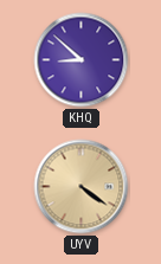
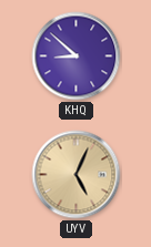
UYV: 4:21 -> 5:04
